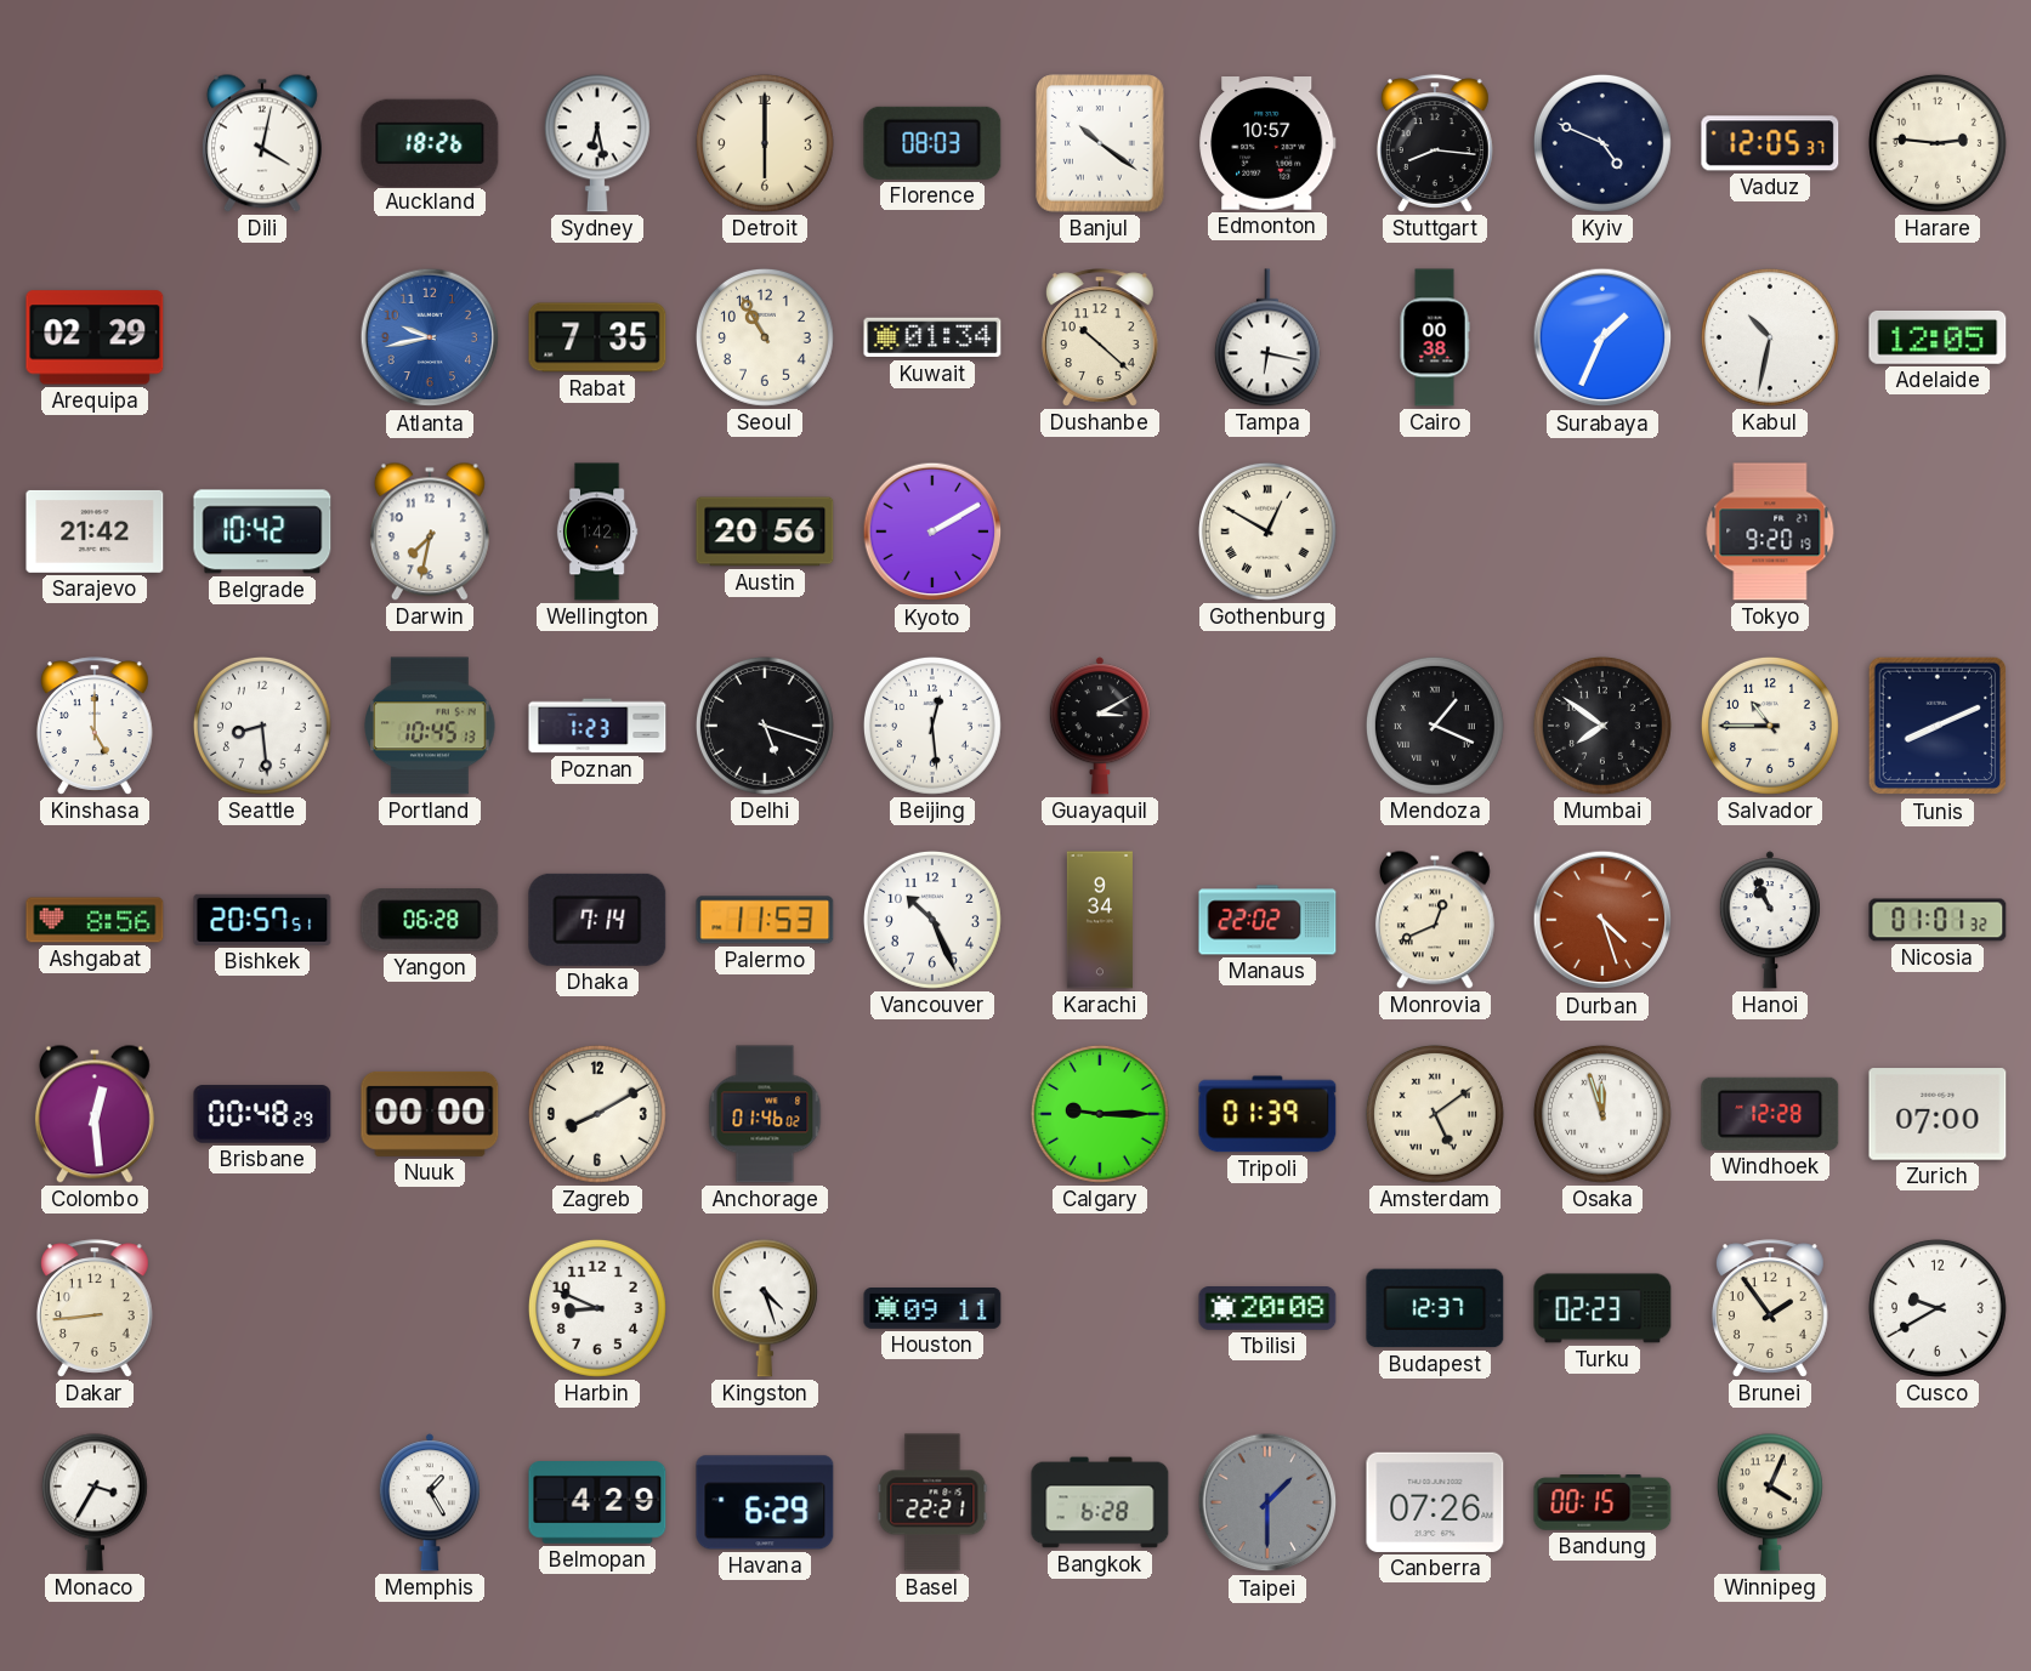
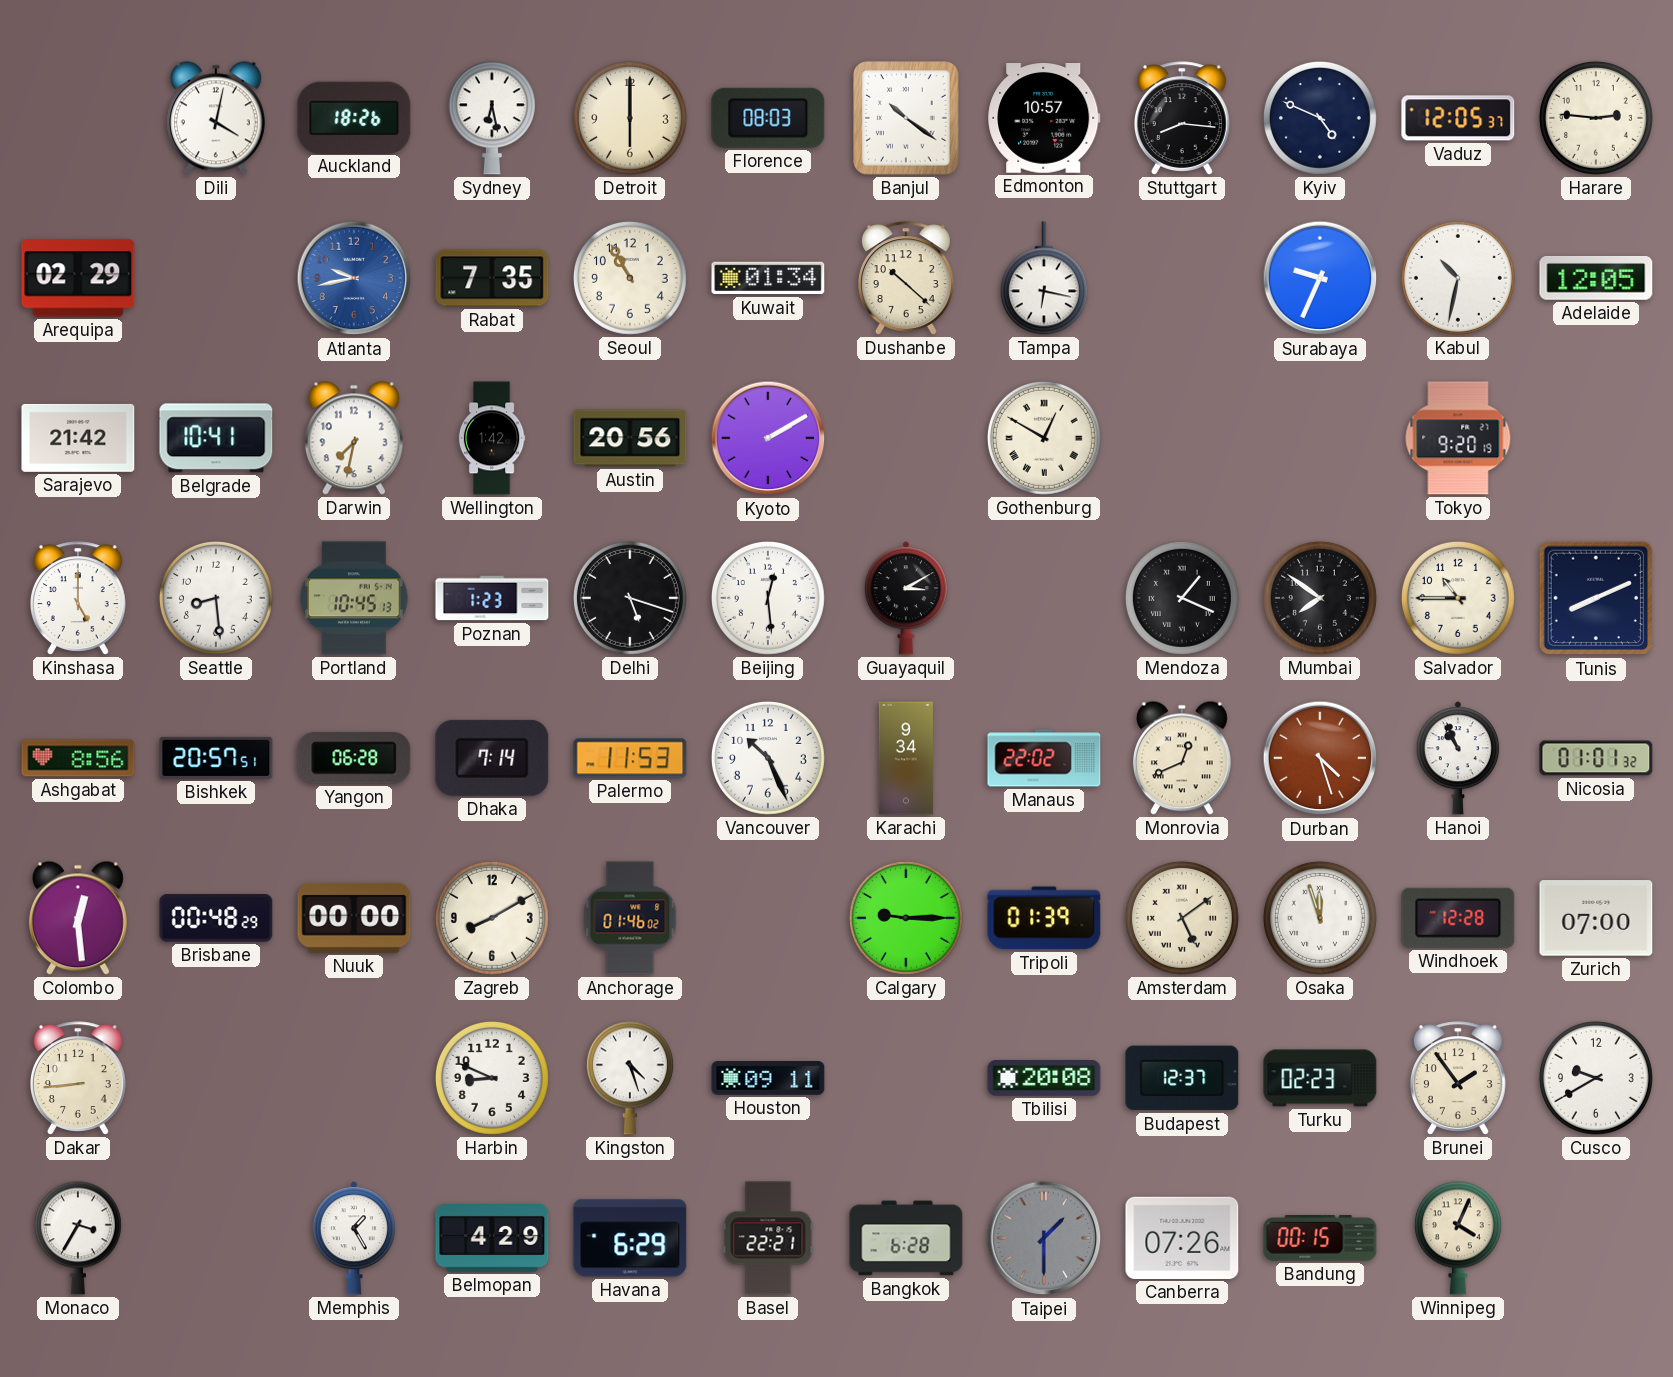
Cairo: 00:38 -> none
Surabaya: 1:34 -> 9:34
Belgrade: 10:42 -> 10:41
